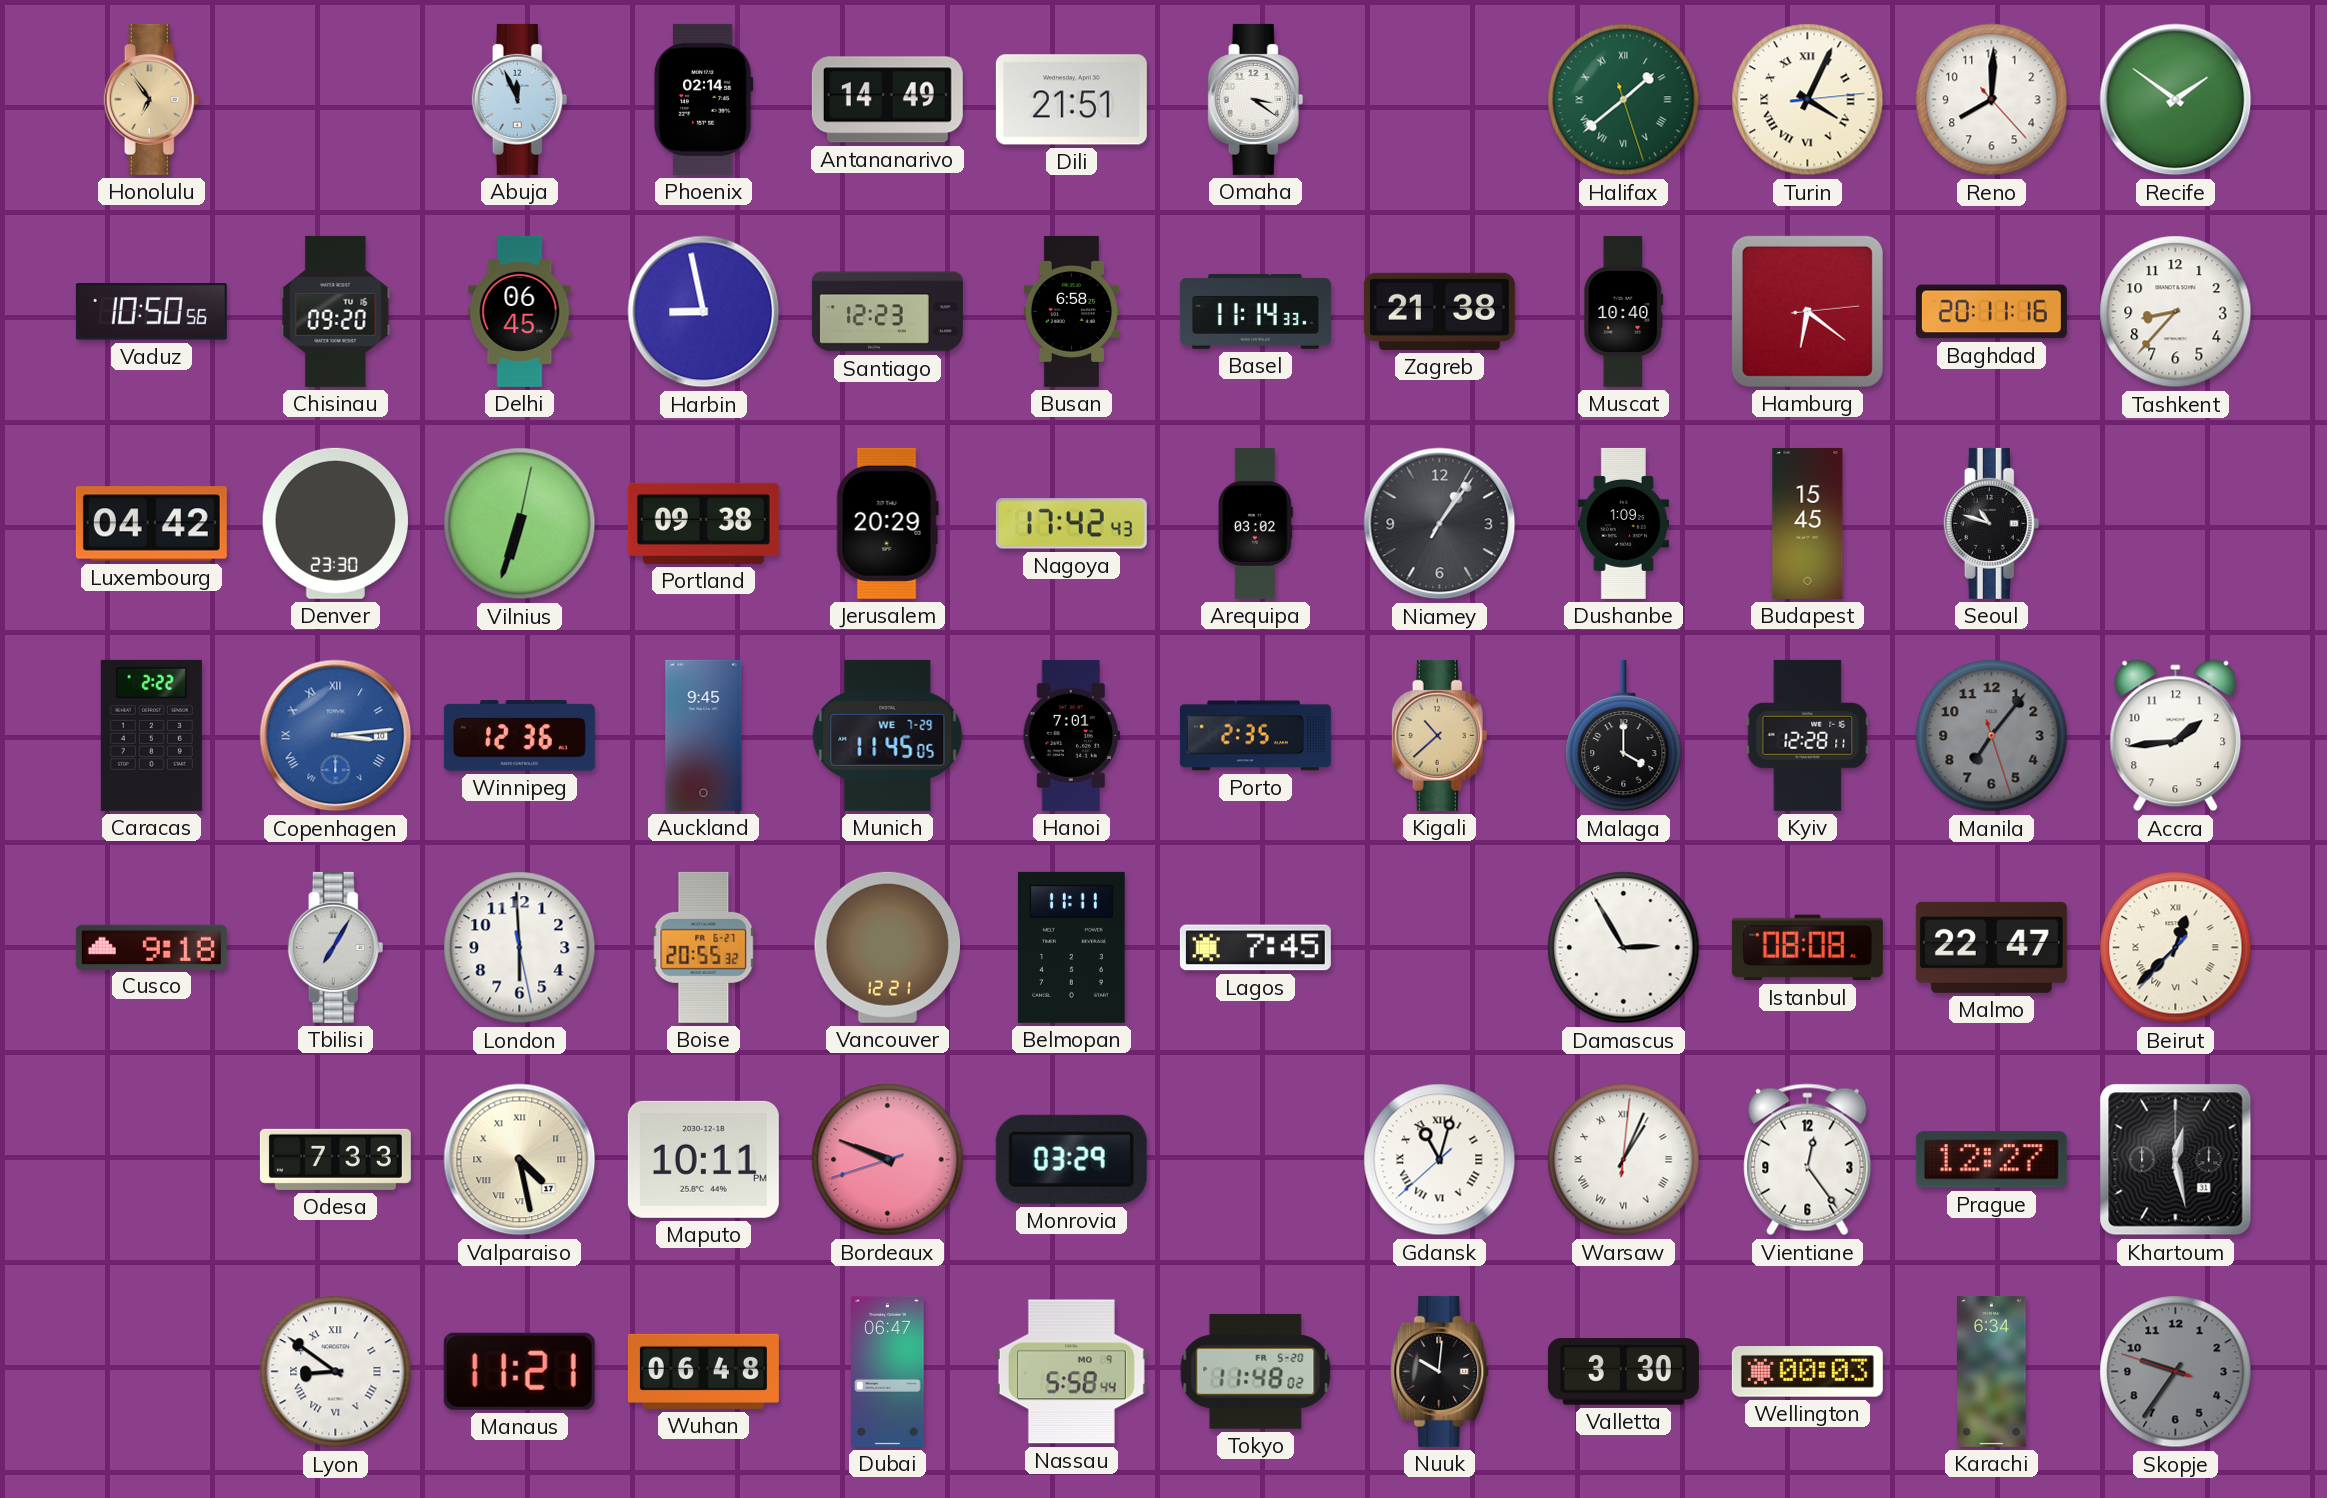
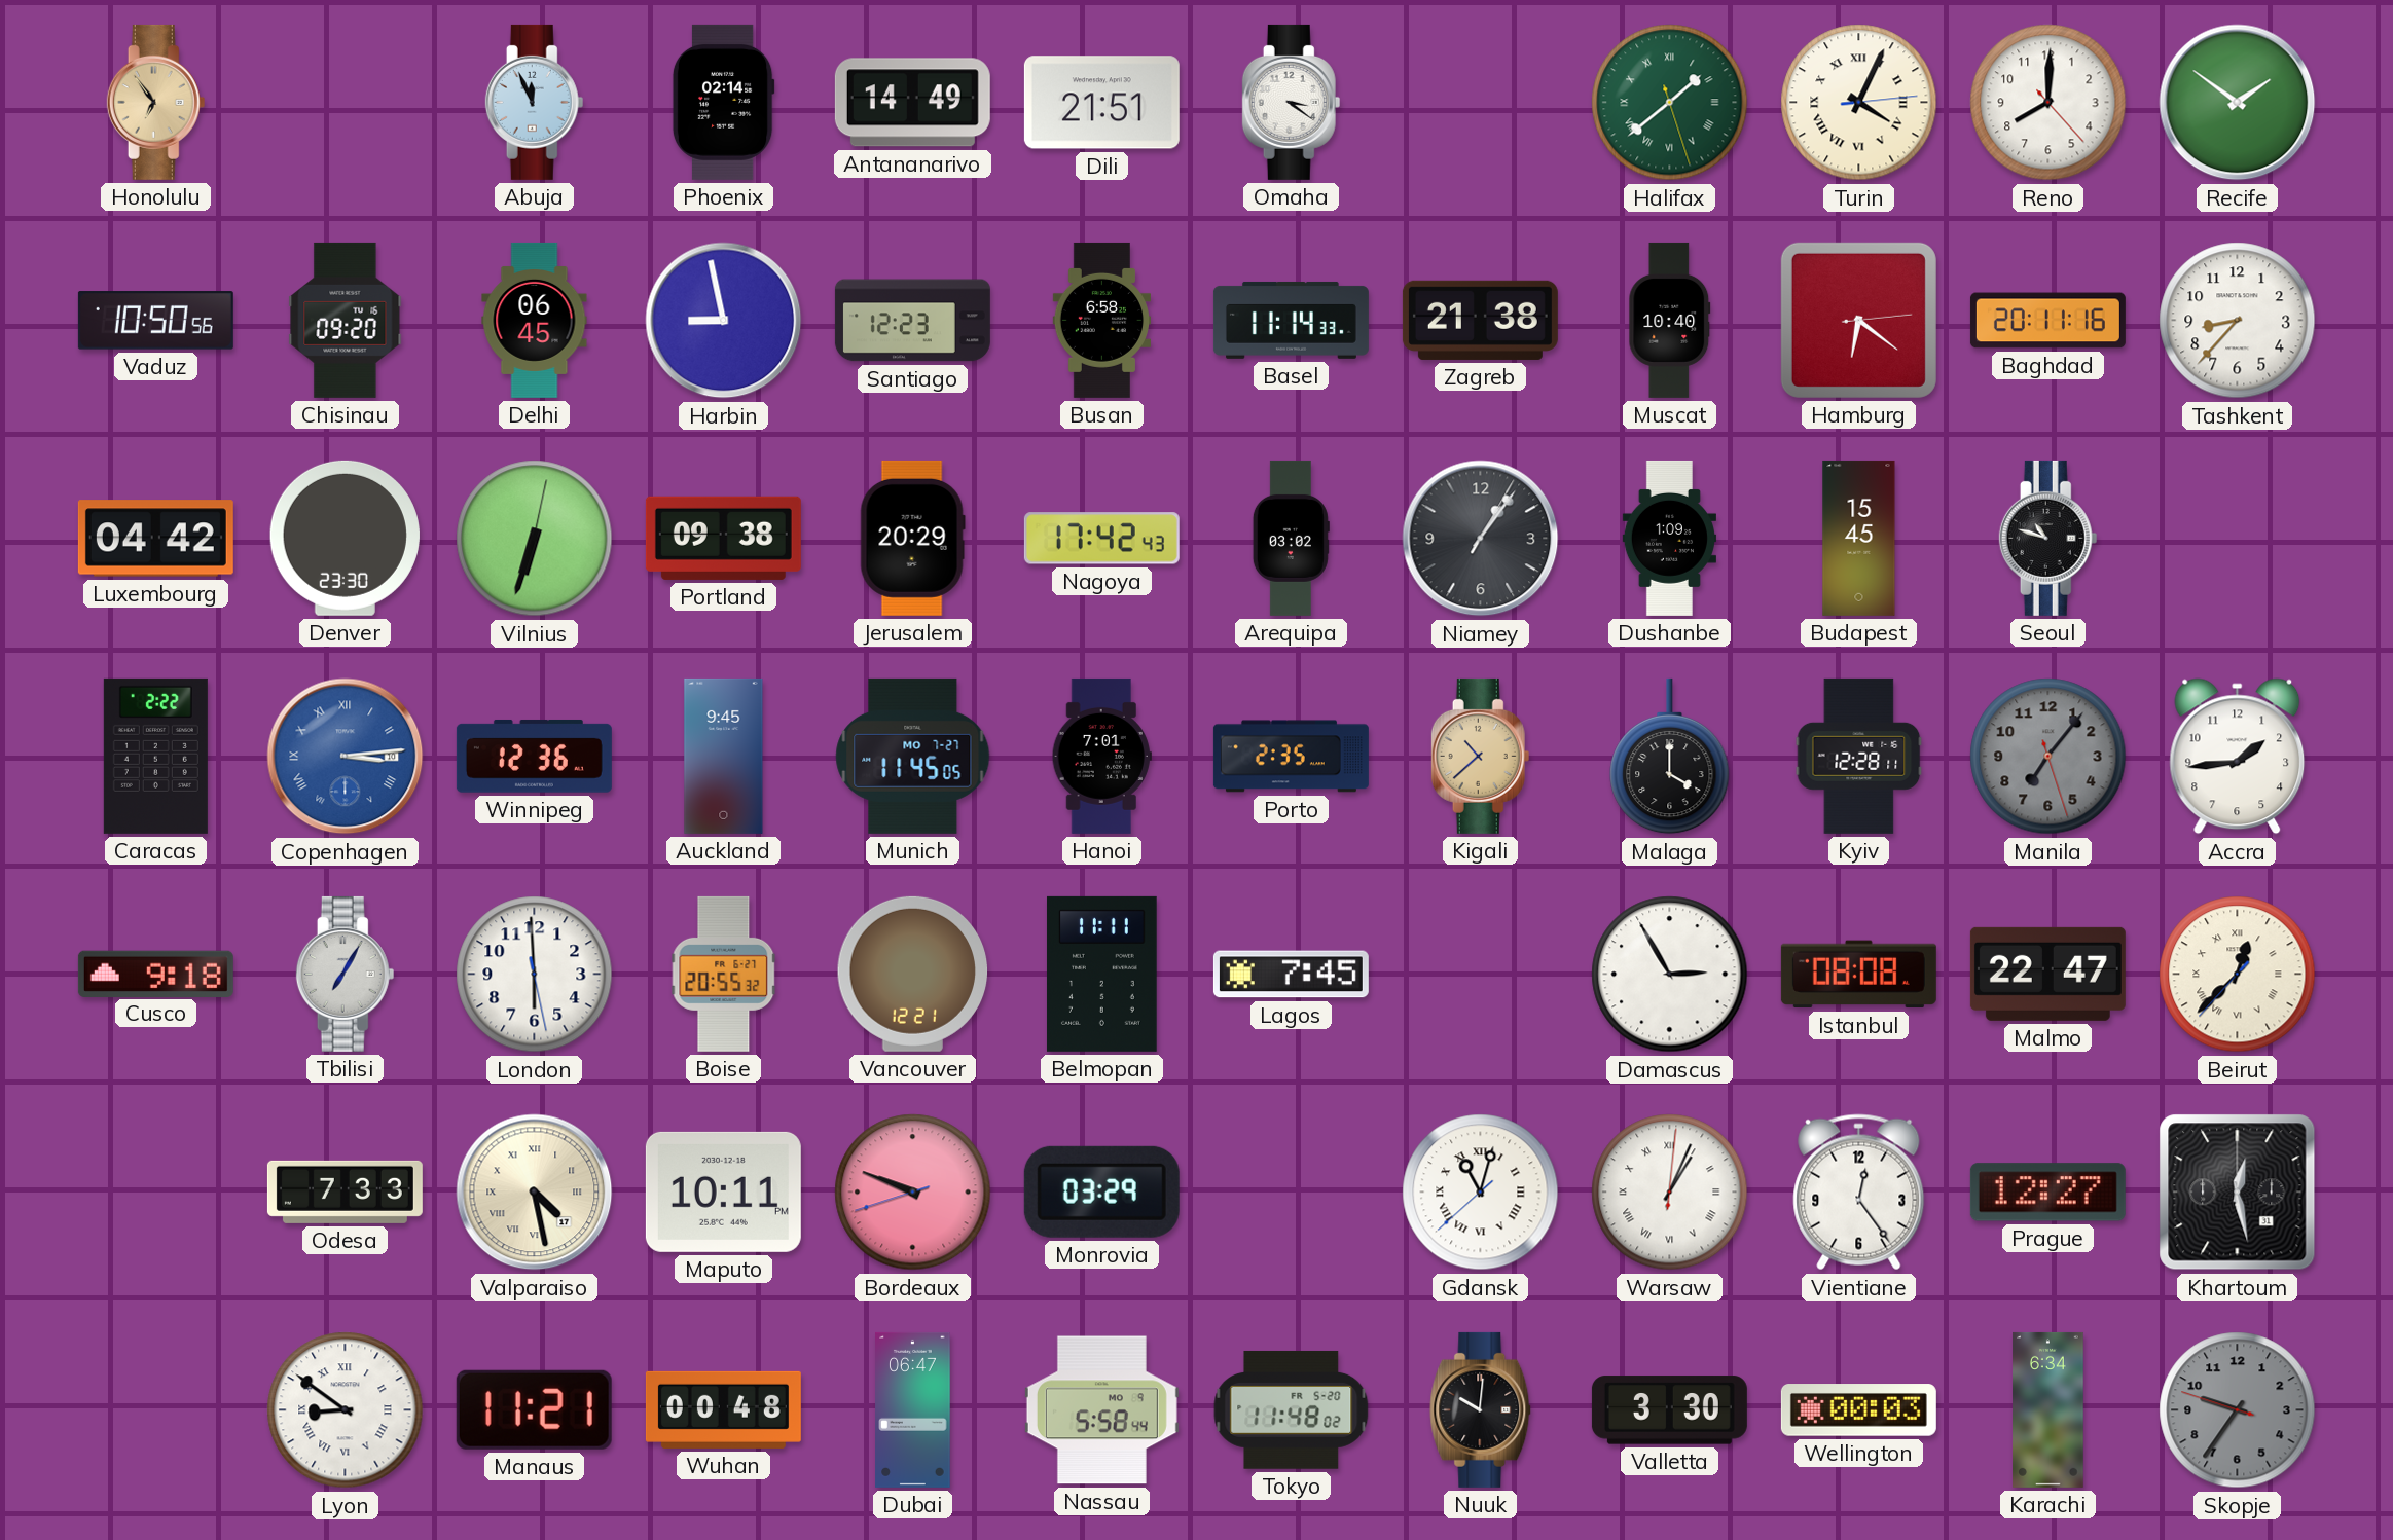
Munich date: WE 7-29 -> MO 7-27
Wuhan: 06:48 -> 00:48
